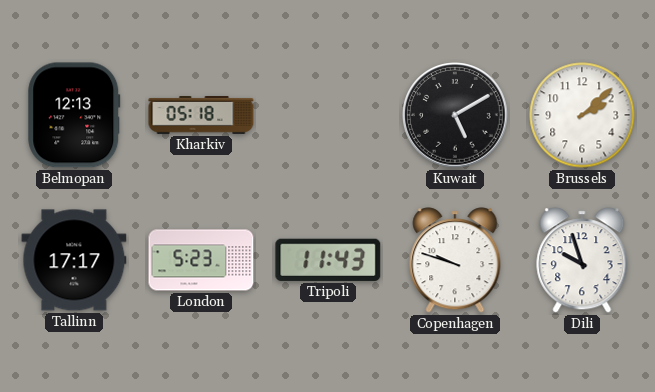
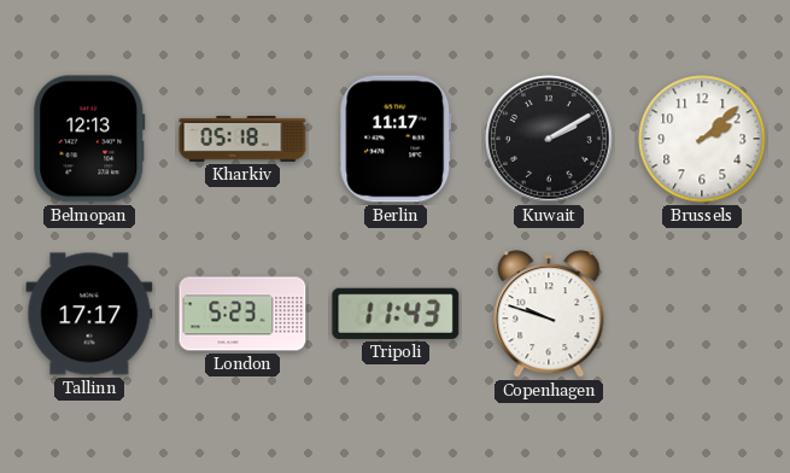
Berlin: none -> 11:17
Kuwait: 5:10 -> 2:10
Dili: 9:57 -> none
